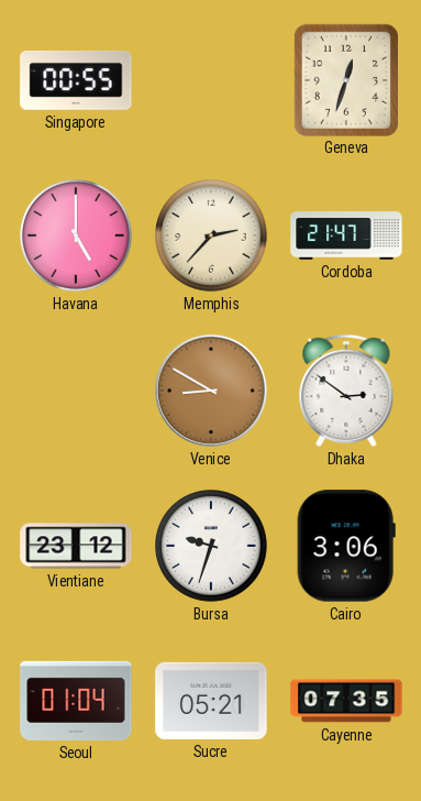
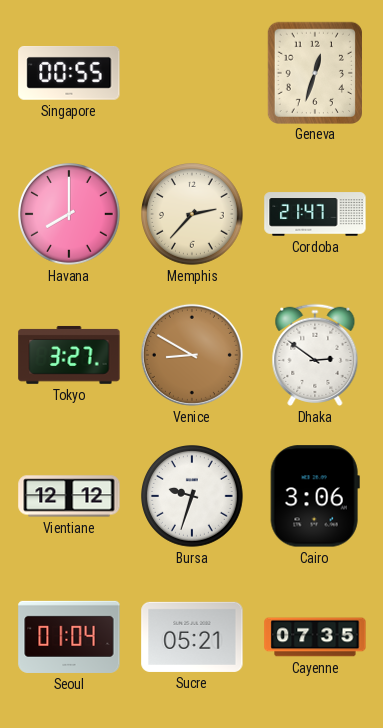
Havana: 5:00 -> 8:00
Tokyo: none -> 3:27
Vientiane: 23:12 -> 12:12
